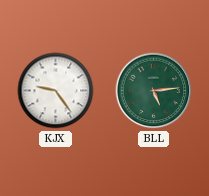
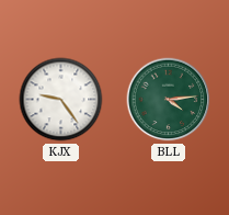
BLL: 5:14 -> 4:14
